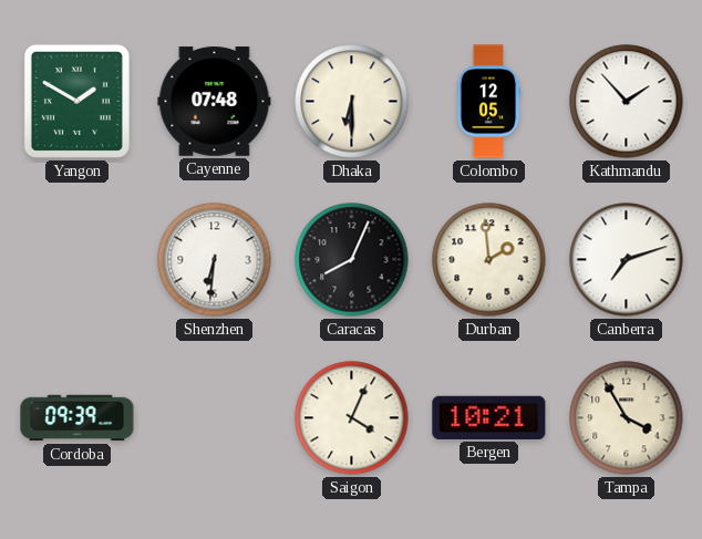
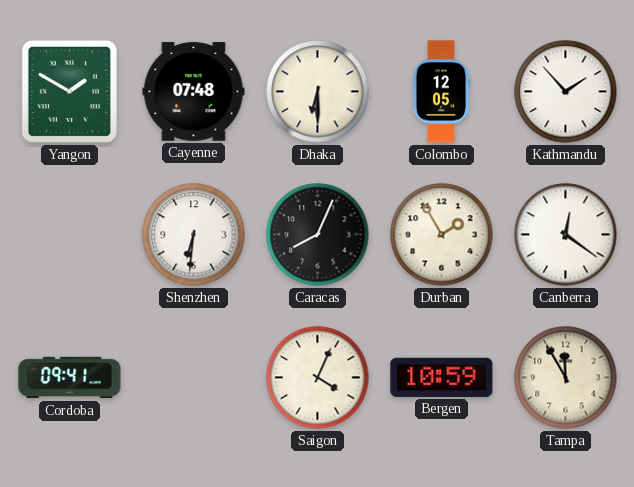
Durban: 1:59 -> 1:55
Canberra: 7:12 -> 12:21
Cordoba: 09:39 -> 09:41
Bergen: 10:21 -> 10:59
Tampa: 3:55 -> 11:55
